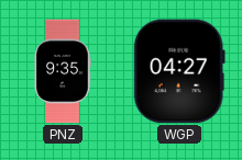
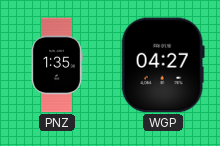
PNZ: 9:35 -> 1:35
